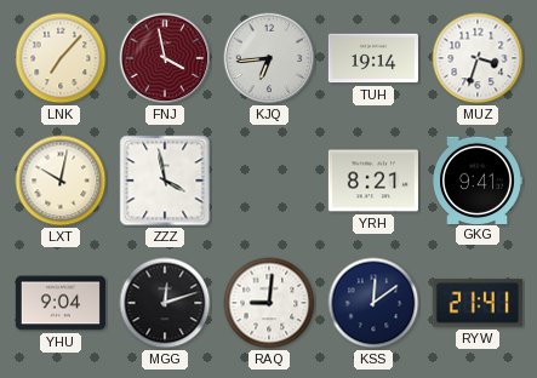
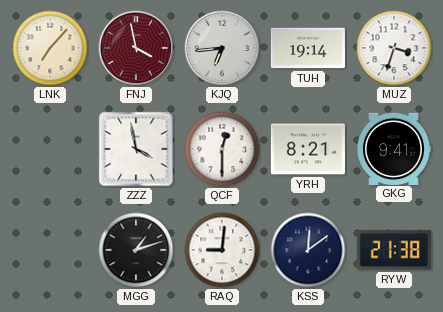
LXT: 10:02 -> none
QCF: none -> 12:30
YHU: 9:04 -> none
MGG: 12:12 -> 1:12
RYW: 21:41 -> 21:38
